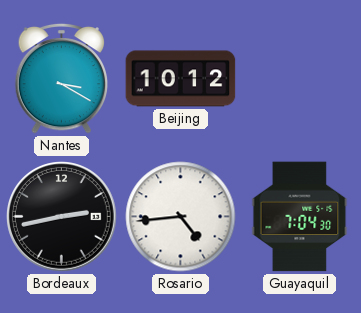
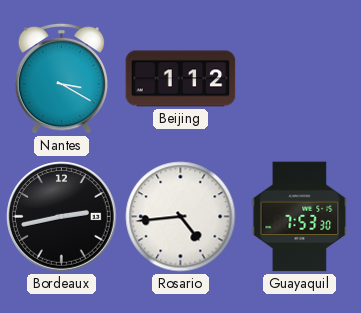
Beijing: 10:12 -> 1:12
Guayaquil: 7:04 -> 7:53
